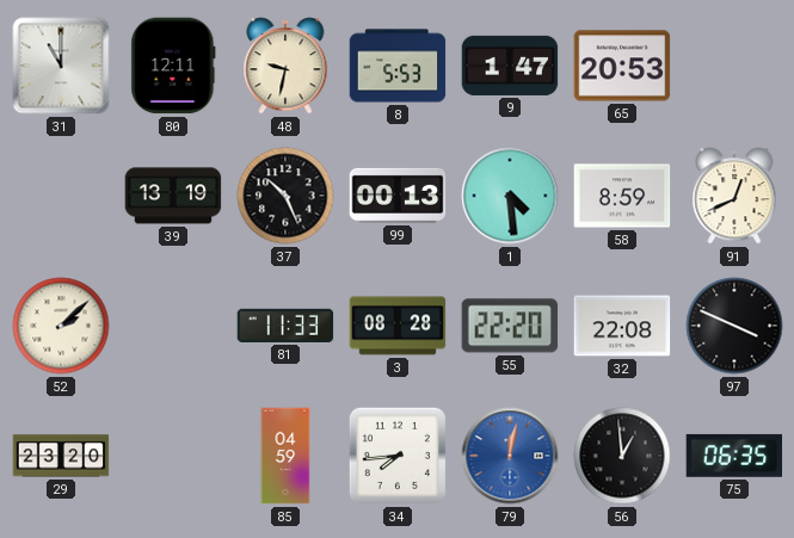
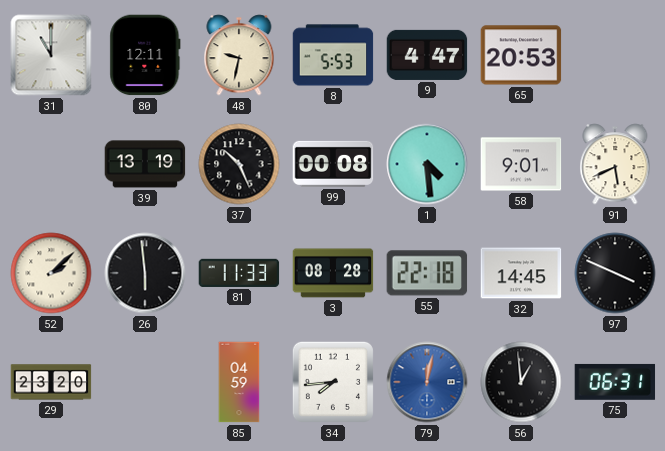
9: 1:47 -> 4:47
99: 00:13 -> 00:08
58: 8:59 -> 9:01
91: 12:41 -> 5:41
26: none -> 5:59
55: 22:20 -> 22:18
32: 22:08 -> 14:45
75: 06:35 -> 06:31
